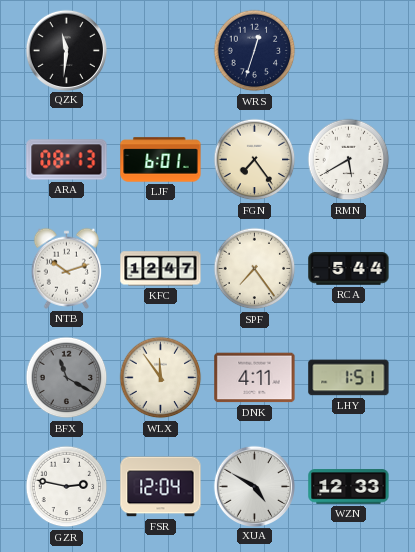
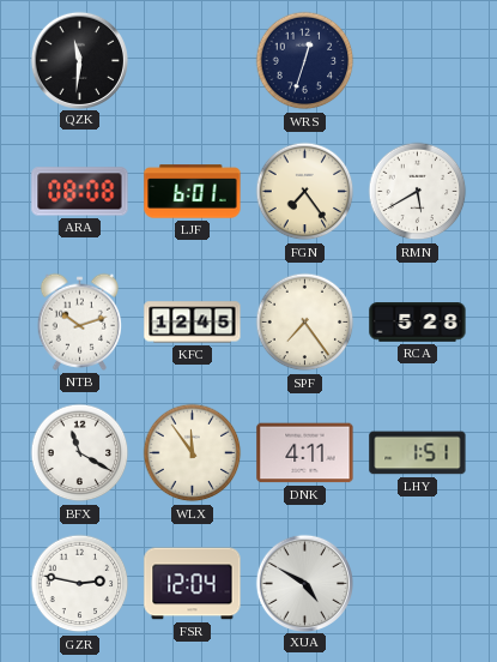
ARA: 08:13 -> 08:08
KFC: 12:47 -> 12:45
RCA: 5:44 -> 5:28
BFX dial: grey -> white
WZN: 12:33 -> none
